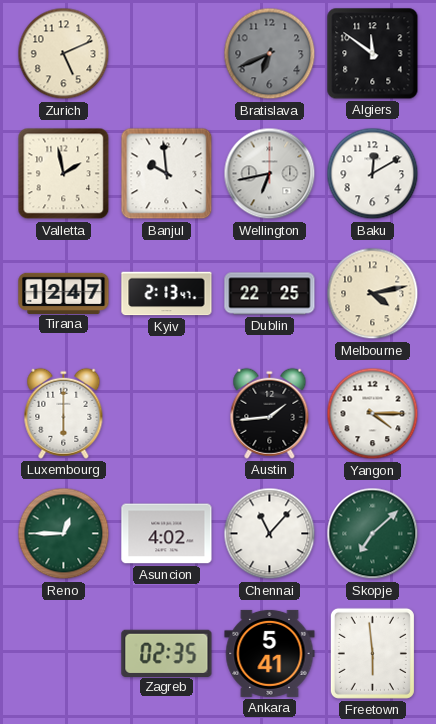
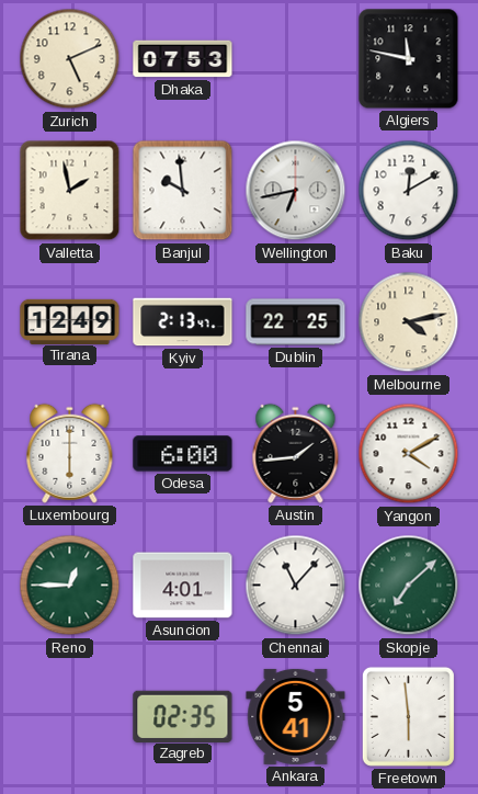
Dhaka: none -> 07:53
Bratislava: 6:41 -> none
Algiers: 11:51 -> 11:47
Tirana: 12:47 -> 12:49
Odesa: none -> 6:00
Yangon: 4:15 -> 4:10
Asuncion: 4:02 -> 4:01
